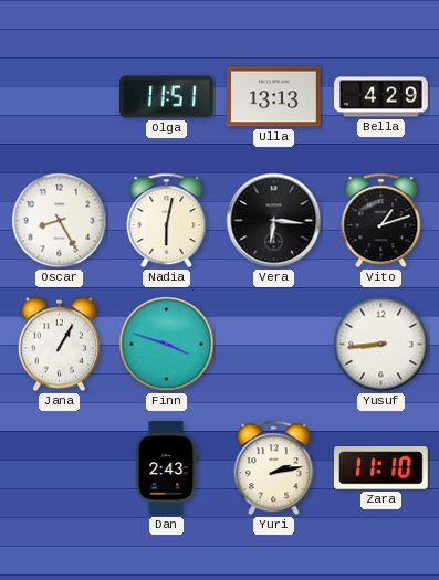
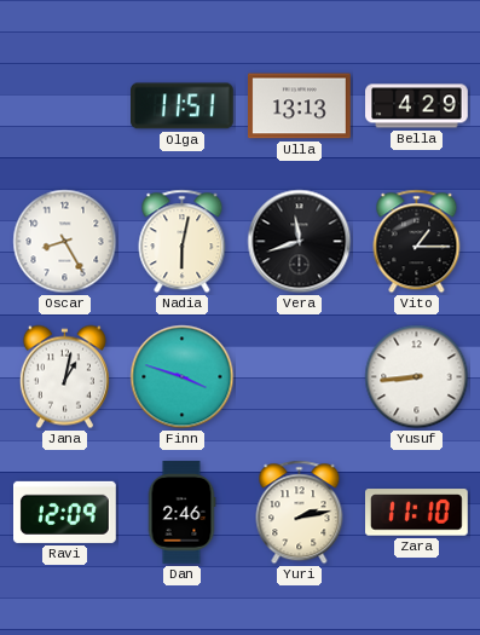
Vera: 6:16 -> 11:42
Vito: 1:12 -> 1:15
Jana: 1:05 -> 1:02
Ravi: none -> 12:09
Dan: 2:43 -> 2:46
